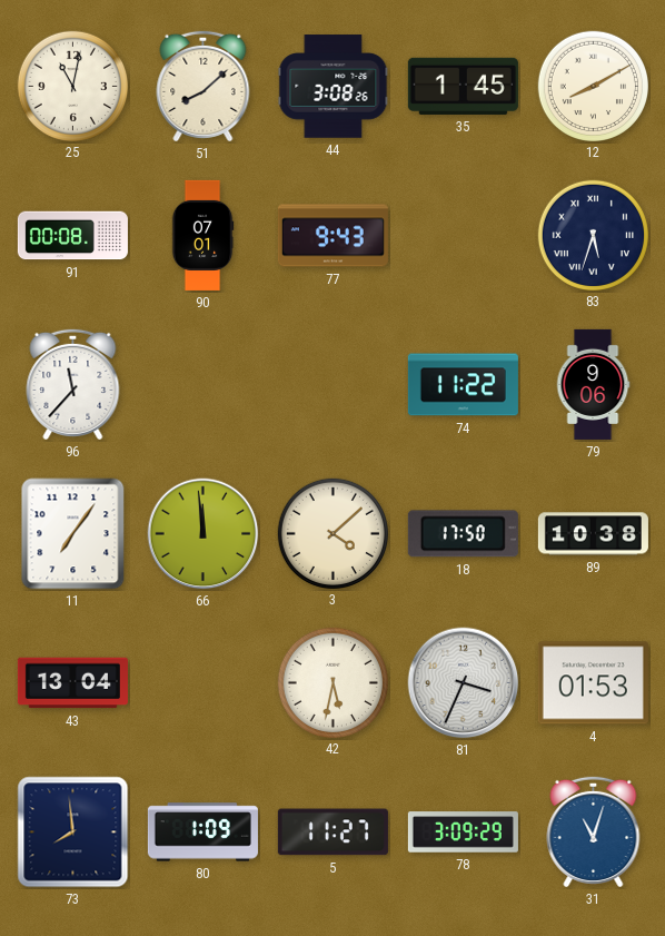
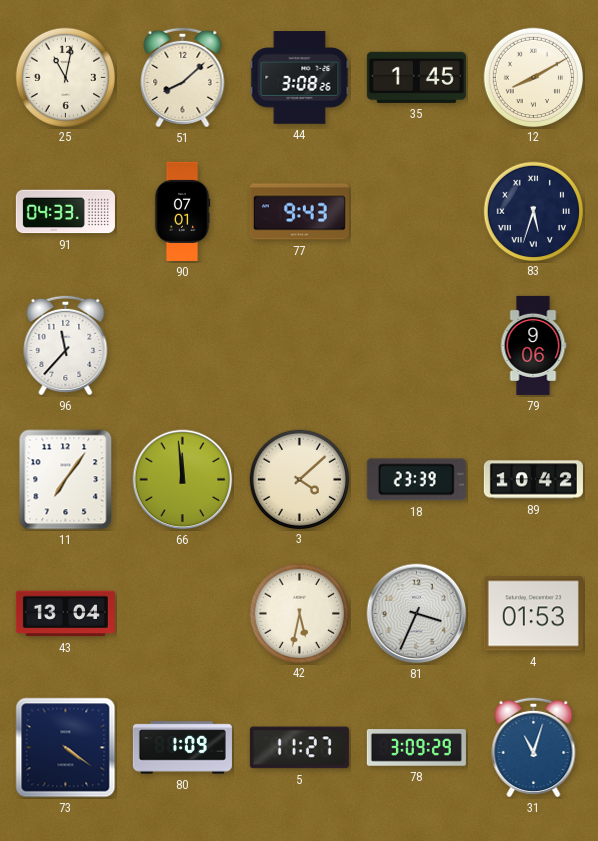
91: 00:08 -> 04:33
74: 11:22 -> none
18: 17:50 -> 23:39
89: 10:38 -> 10:42
73: 7:59 -> 4:21
